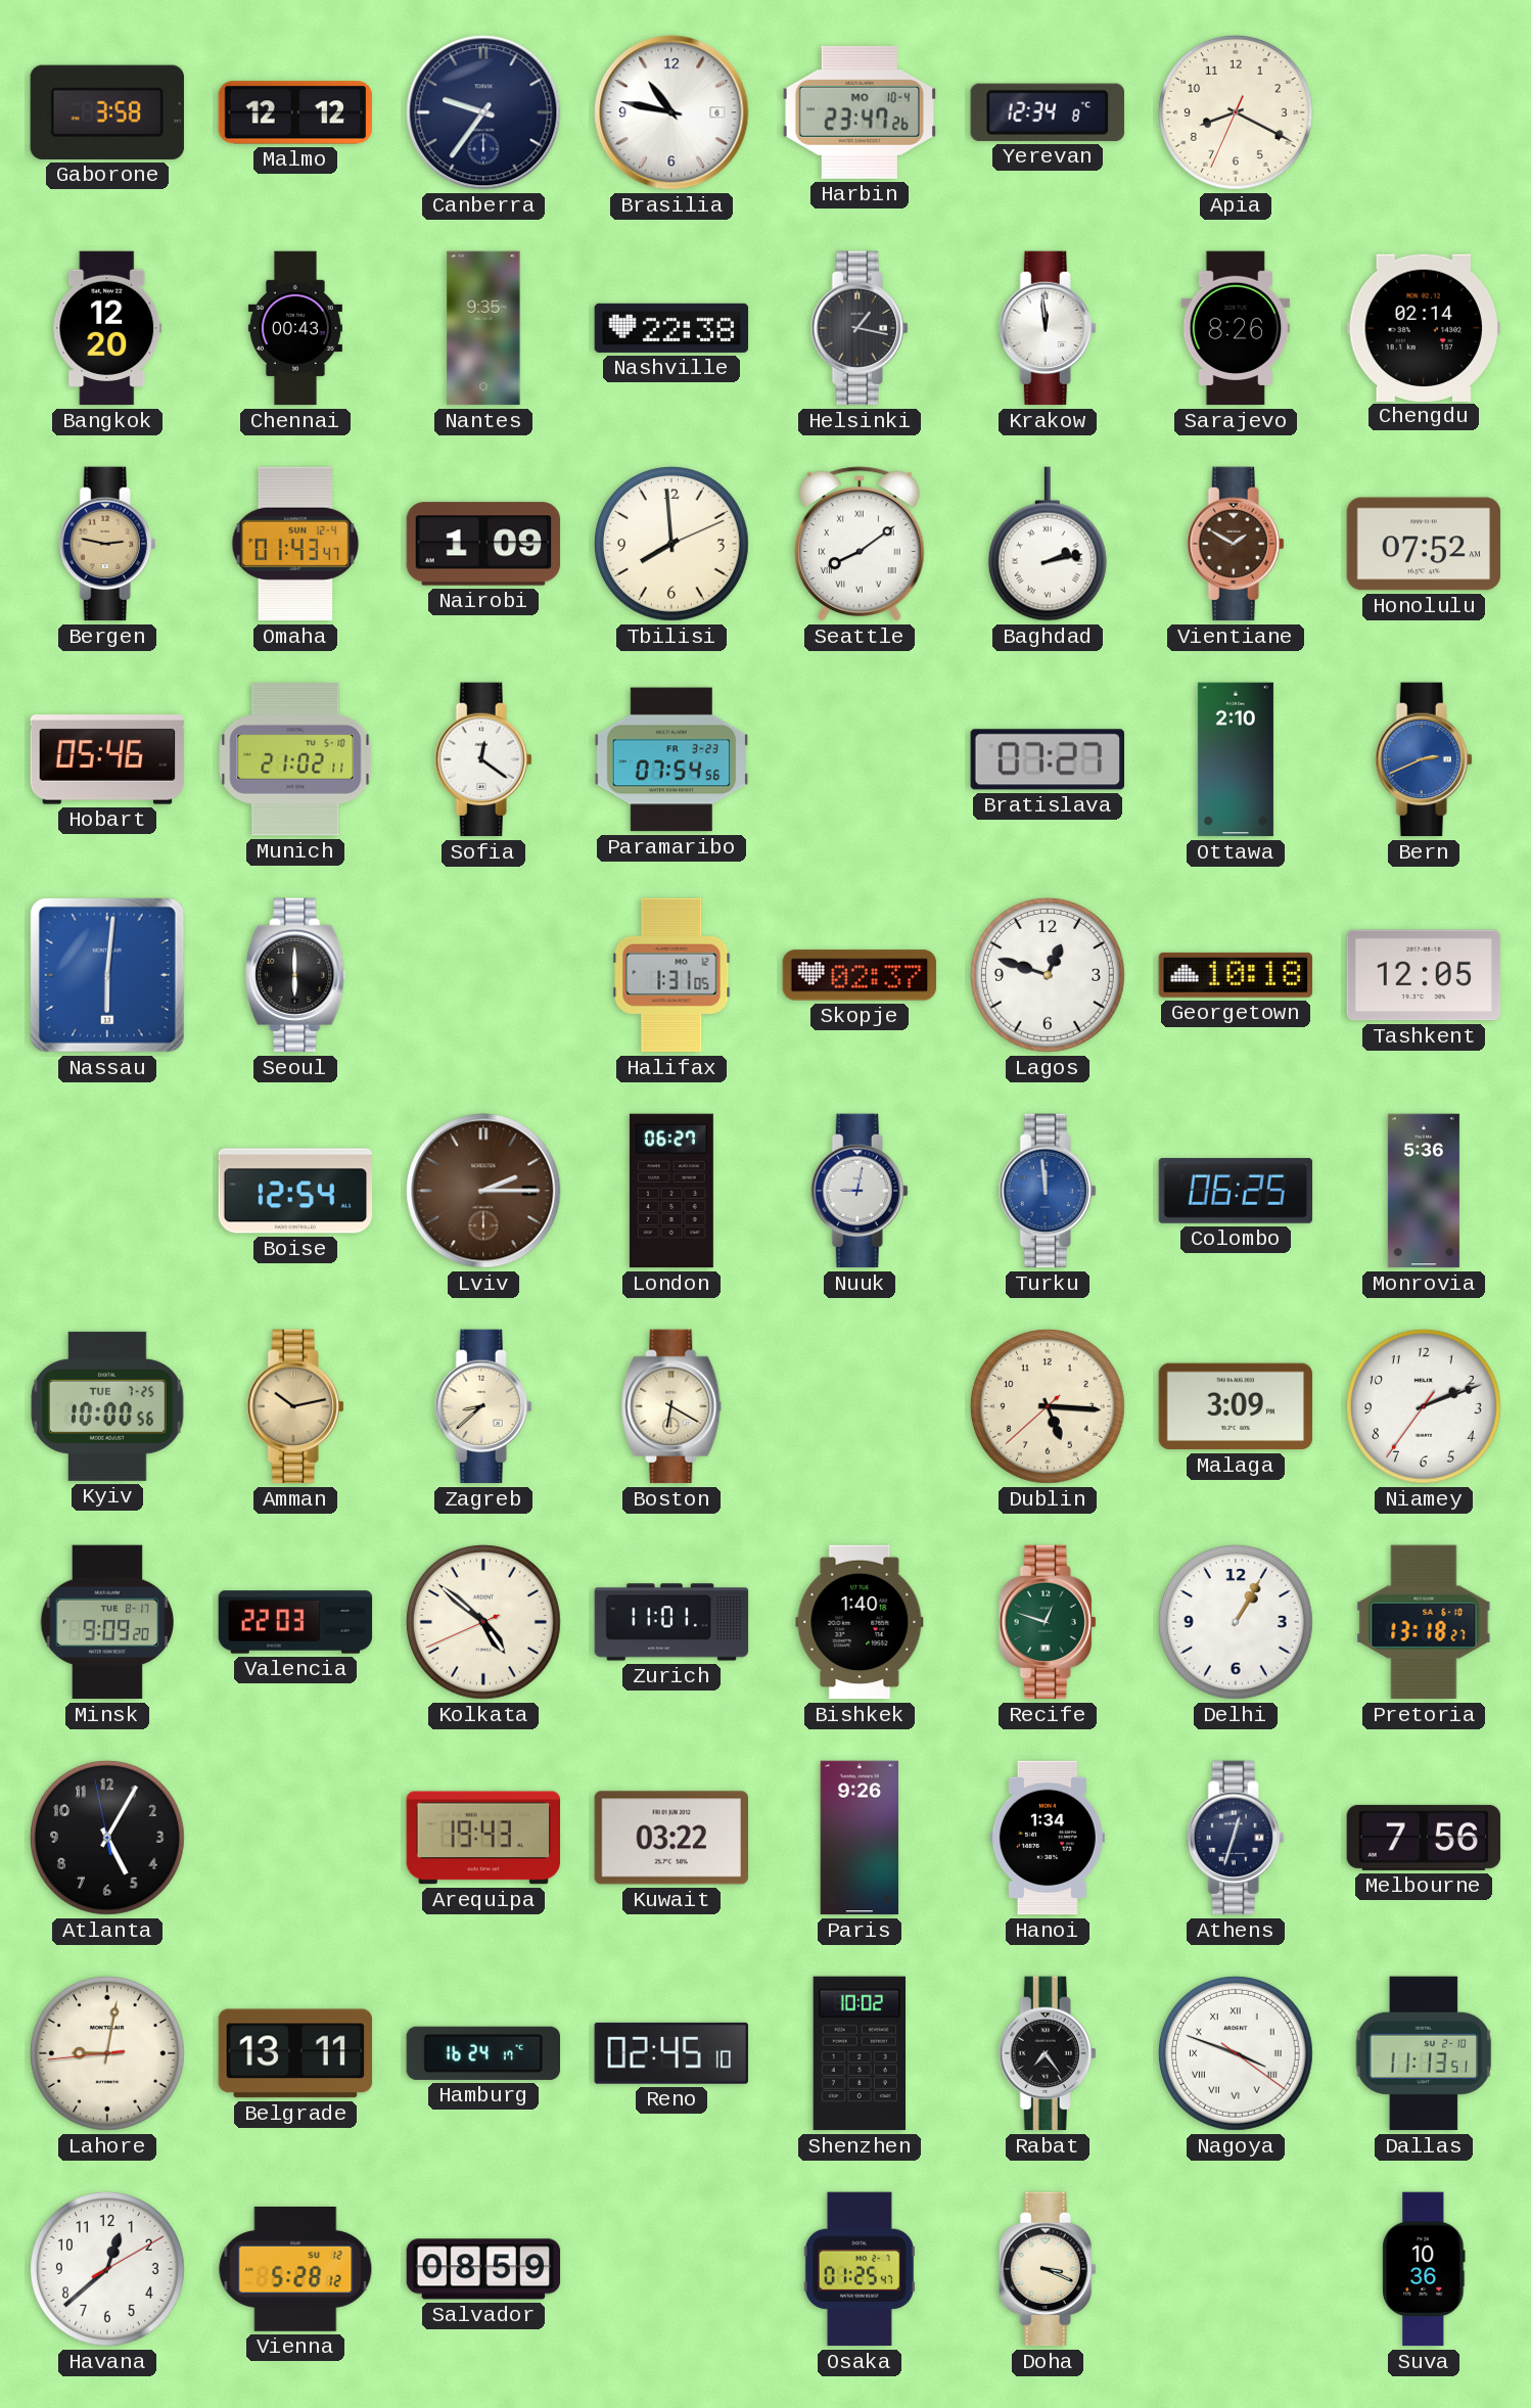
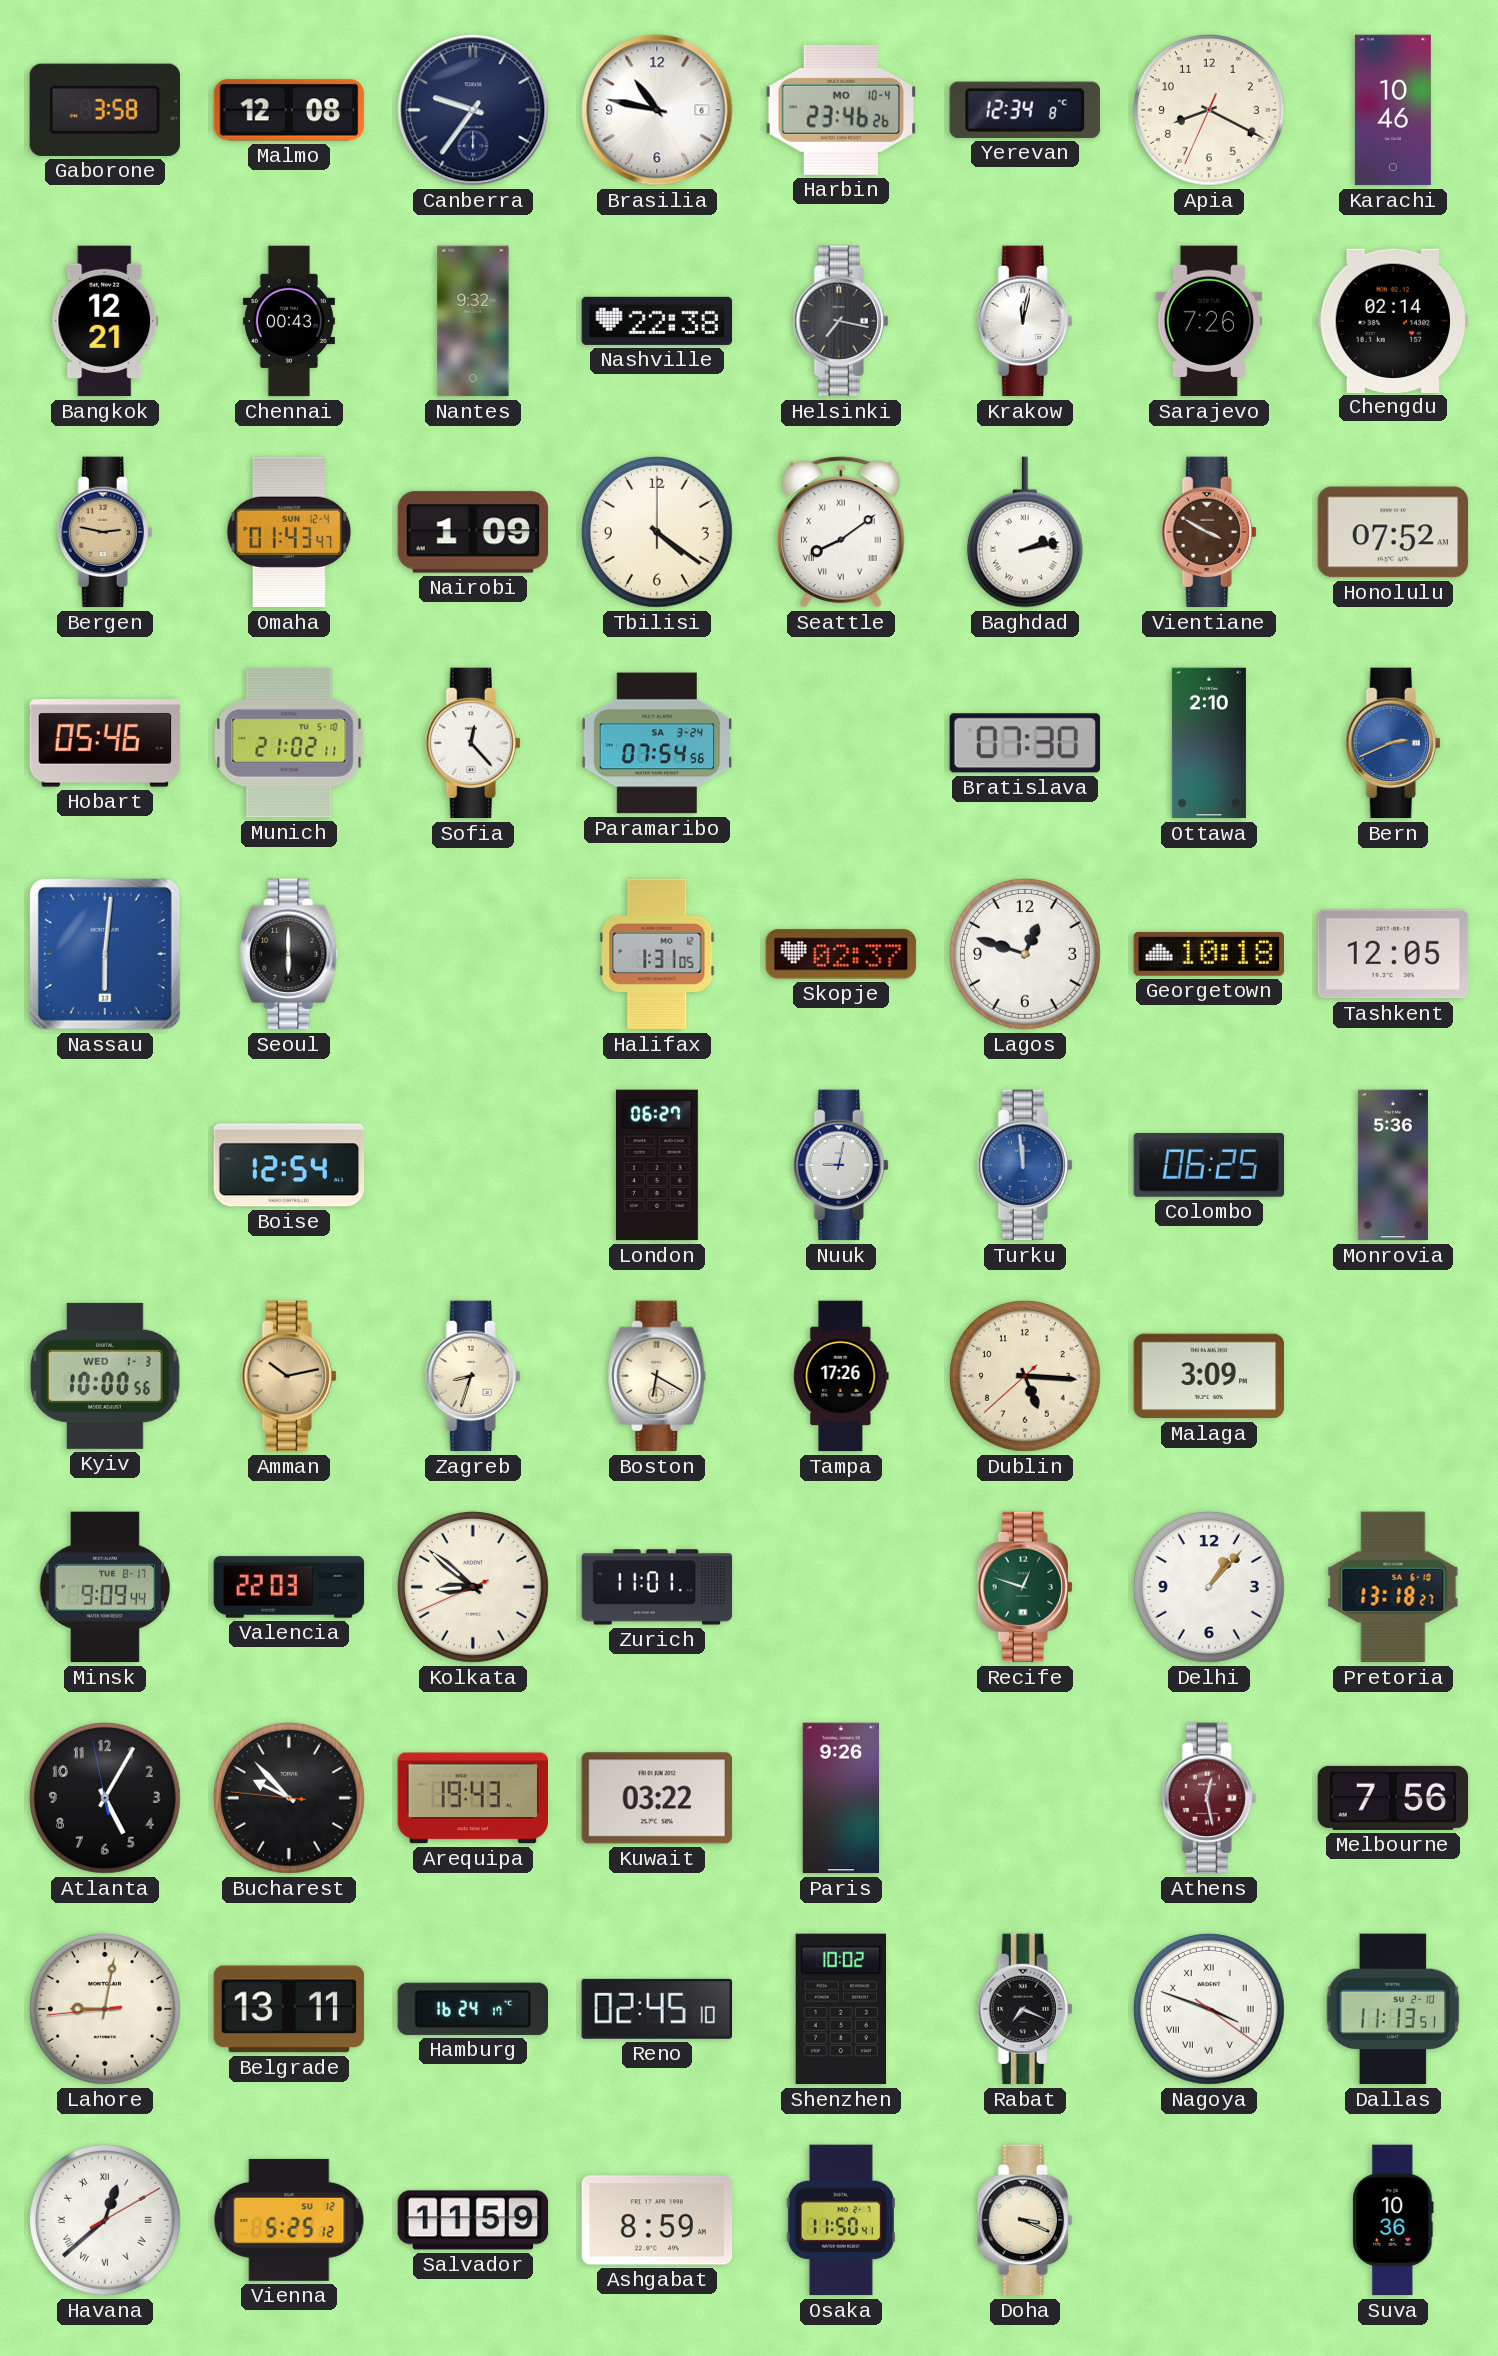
Malmo: 12:12 -> 12:08
Harbin: 23:47 -> 23:46
Karachi: none -> 10:46
Bangkok: 12:20 -> 12:21
Nantes: 9:35 -> 9:32
Helsinki: 1:17 -> 7:17
Krakow: 11:59 -> 12:02
Sarajevo: 8:26 -> 7:26
Tbilisi: 7:59 -> 4:21
Vientiane: 1:50 -> 3:50
Sofia: 12:21 -> 12:23
Paramaribo date: FR 3-23 -> SA 3-24
Bratislava: 07:27 -> 07:30
Lviv: 2:15 -> none
Kyiv date: TUE 7-25 -> WED 1-3
Zagreb: 8:38 -> 8:33
Tampa: none -> 17:26
Niamey: 2:11 -> none
Minsk: 9:09:20 -> 9:09:44
Kolkata: 4:51 -> 8:51
Bishkek: 1:40 -> none
Delhi: 1:05 -> 1:07
Bucharest: none -> 9:52
Hanoi: 1:34 -> none
Athens: 12:33 -> 12:28
Athens dial: navy -> burgundy
Rabat: 7:24 -> 7:19
Havana numerals: Arabic -> Roman
Vienna: 5:28 -> 5:25
Salvador: 08:59 -> 11:59
Ashgabat: none -> 8:59
Osaka: 01:25 -> 11:50
